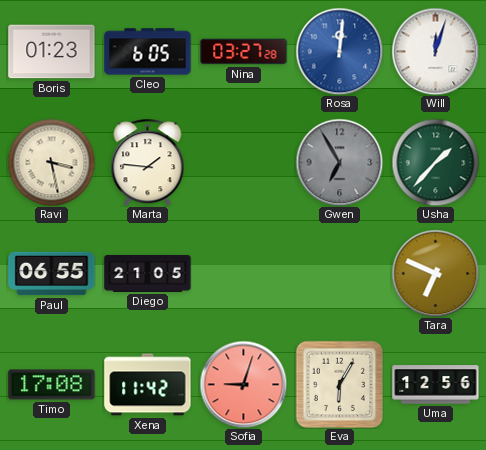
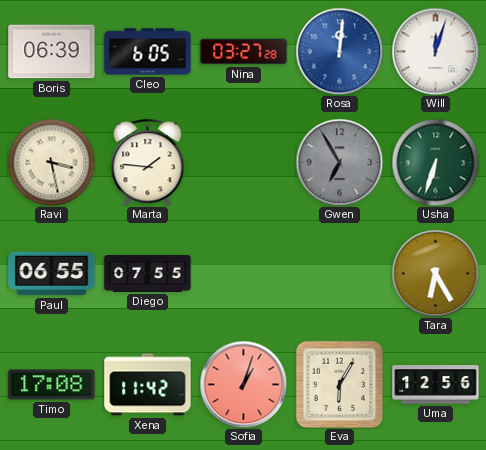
Boris: 01:23 -> 06:39
Usha: 1:37 -> 6:33
Diego: 21:05 -> 07:55
Tara: 6:49 -> 6:25
Sofia: 9:03 -> 1:03
